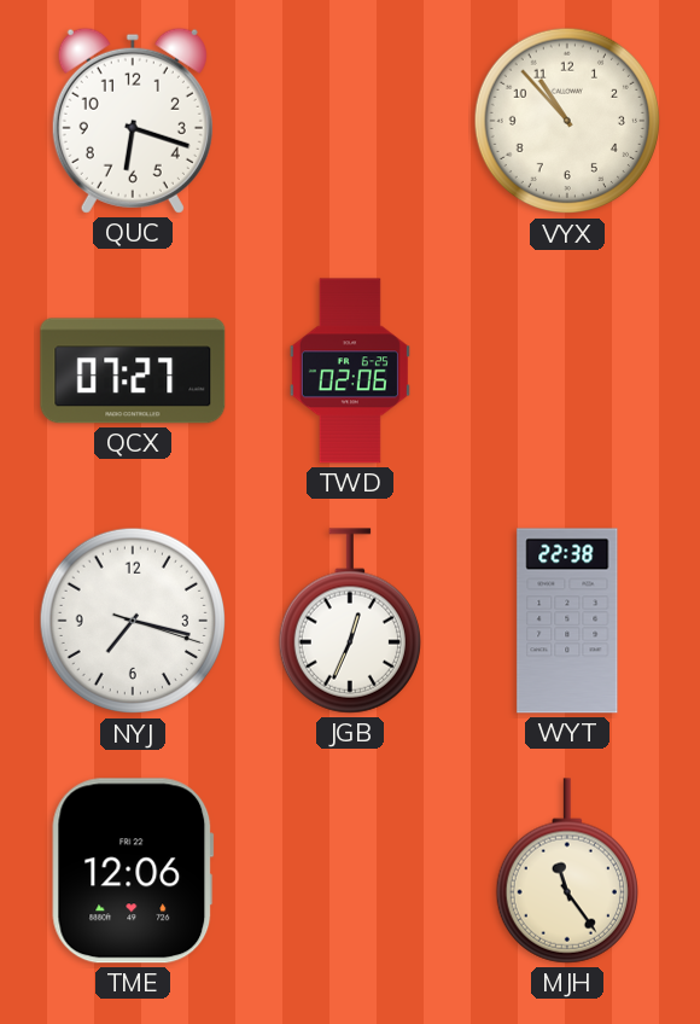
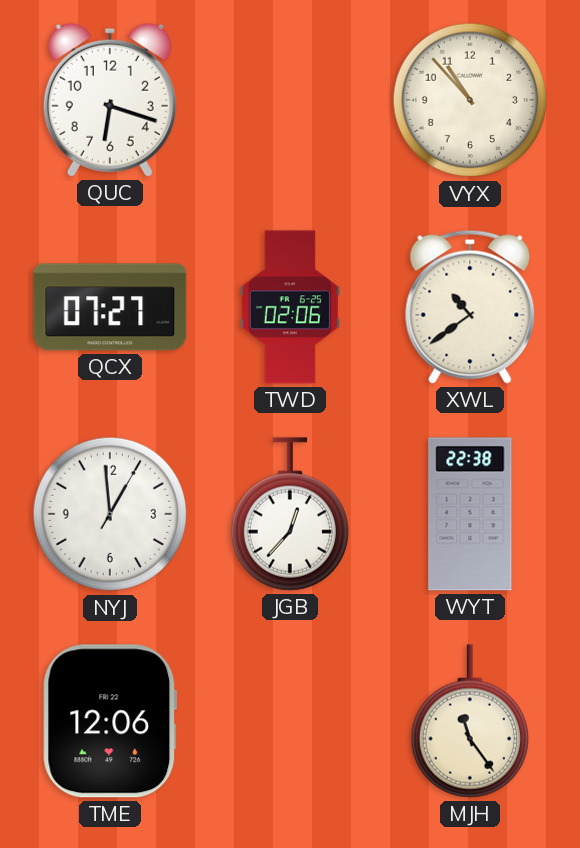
XWL: none -> 10:39
NYJ: 7:17 -> 12:59
JGB: 12:34 -> 12:37
